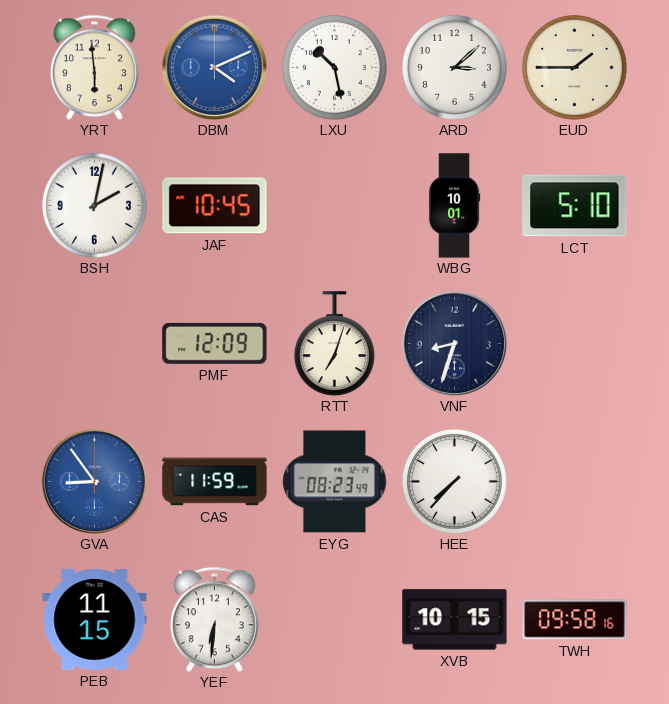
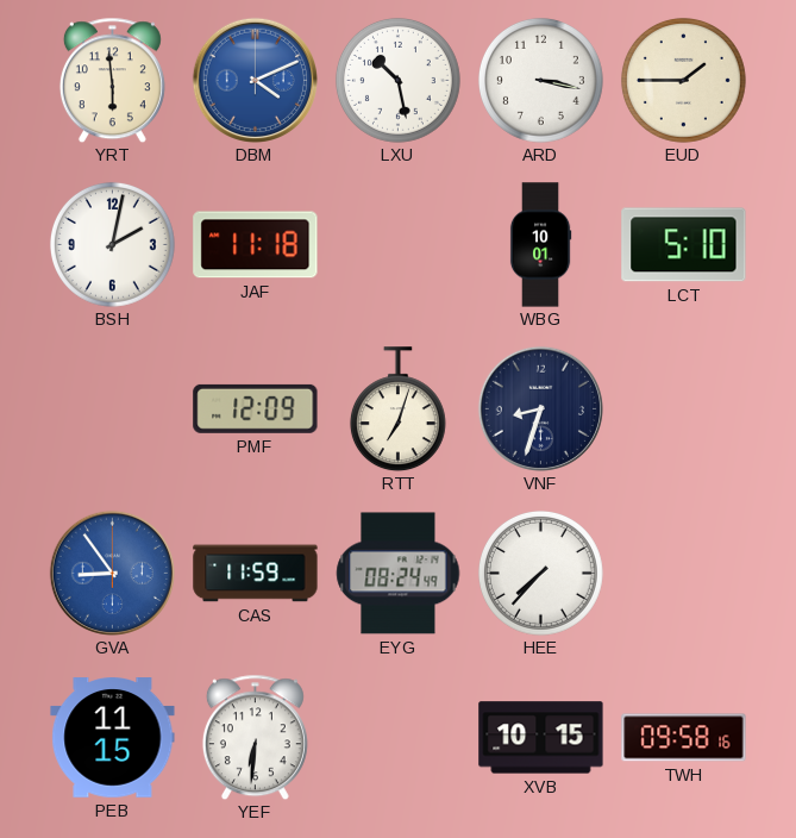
ARD: 3:08 -> 3:17
JAF: 10:45 -> 11:18
EYG: 08:23 -> 08:24
